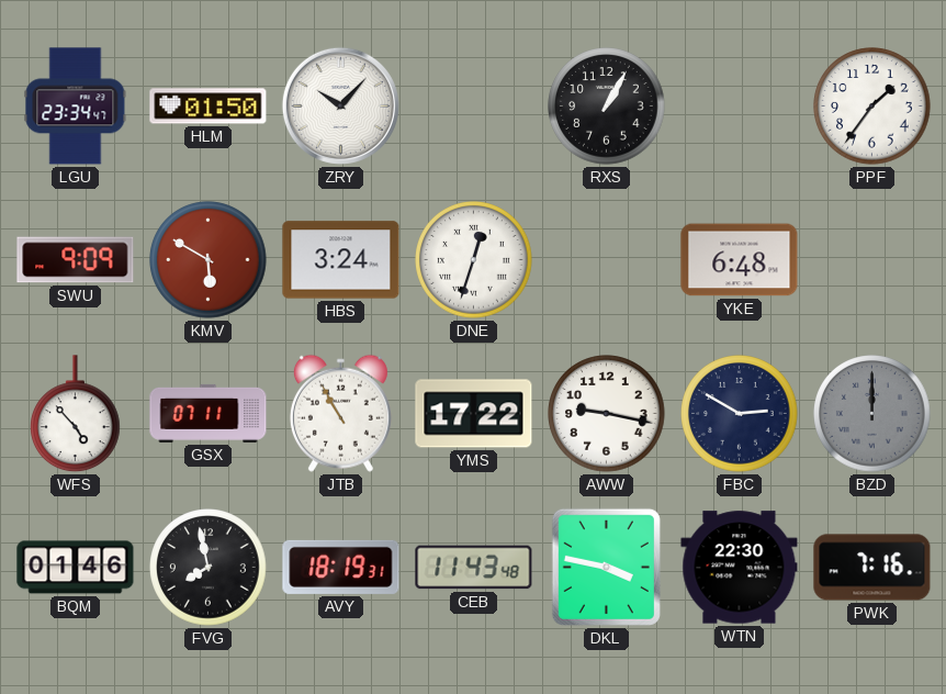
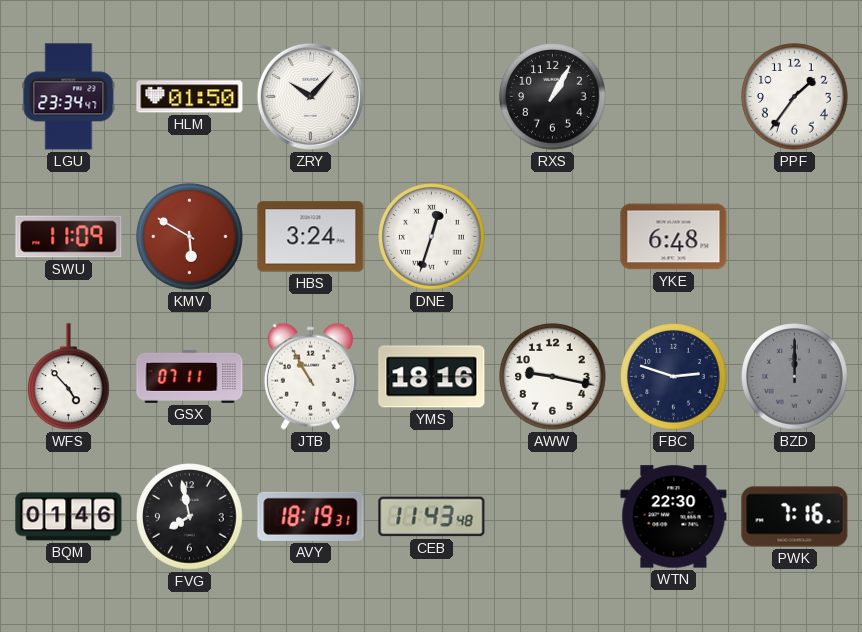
SWU: 9:09 -> 11:09
YMS: 17:22 -> 18:16
FBC: 2:50 -> 2:48
DKL: 3:47 -> none
